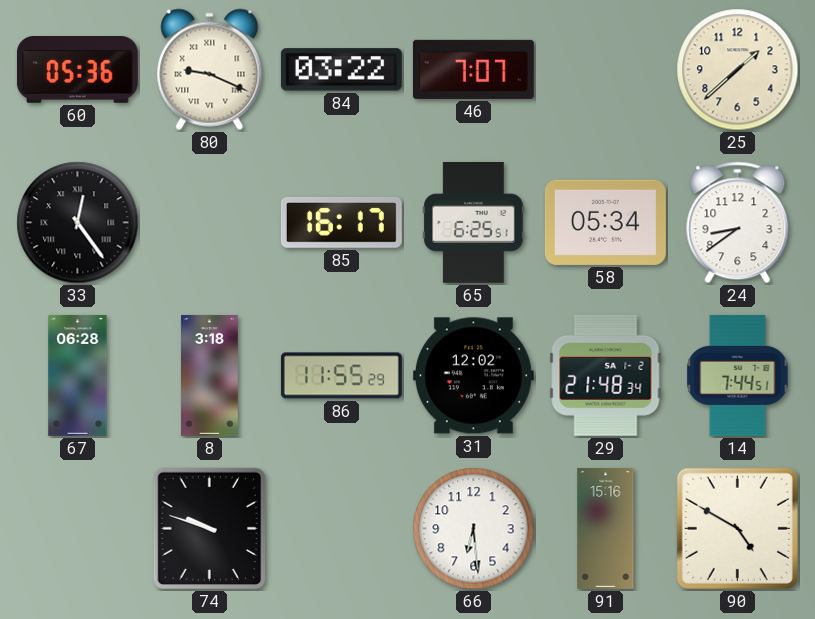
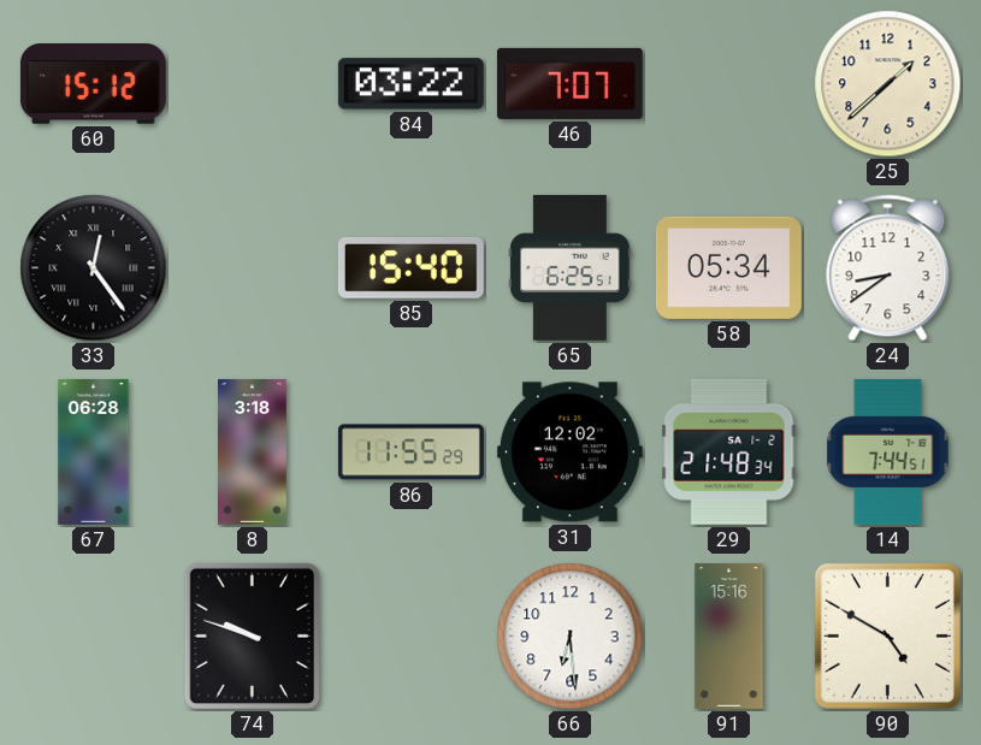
60: 05:36 -> 15:12
80: 9:19 -> none
85: 16:17 -> 15:40
